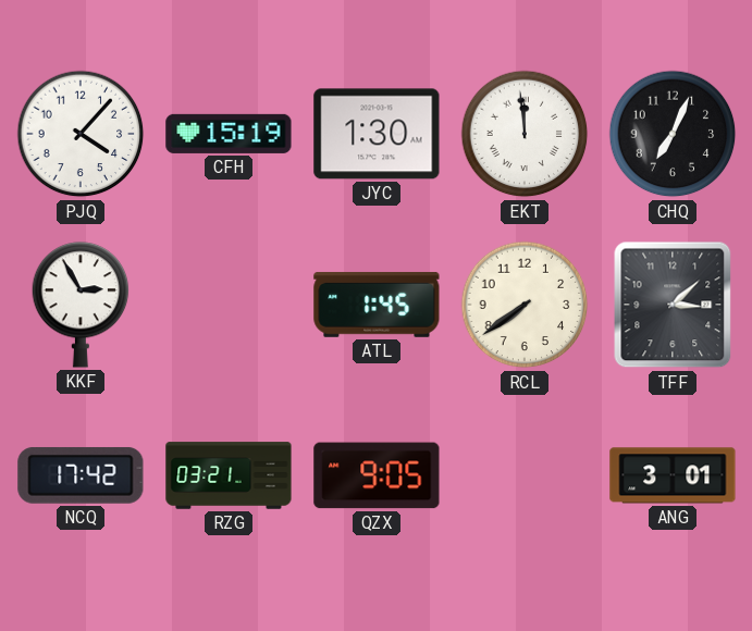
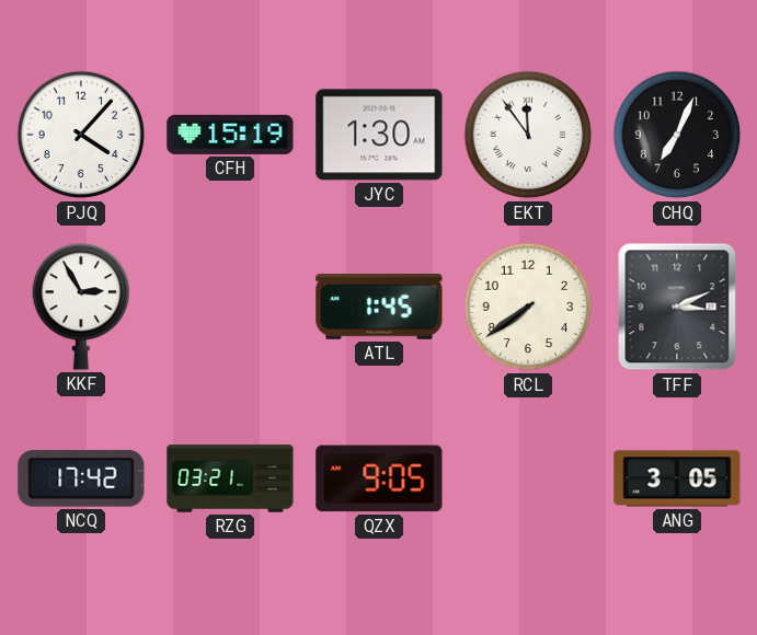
EKT: 11:59 -> 11:54
TFF: 3:08 -> 3:11
ANG: 3:01 -> 3:05
